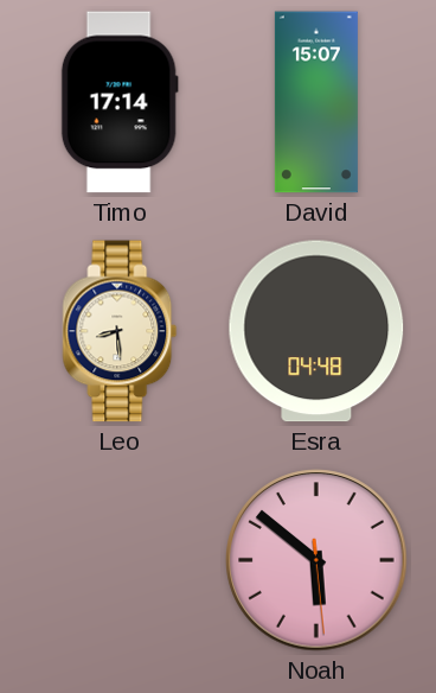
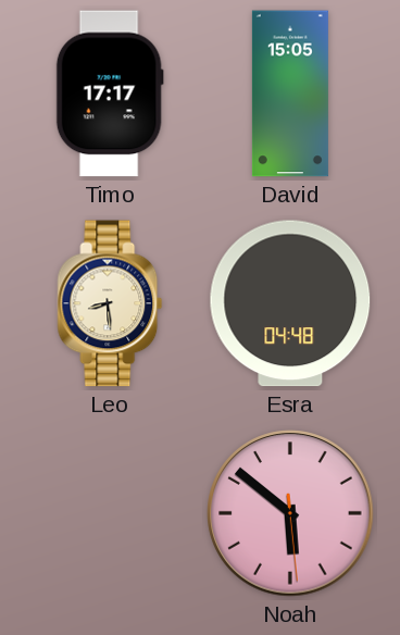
Timo: 17:14 -> 17:17
David: 15:07 -> 15:05
